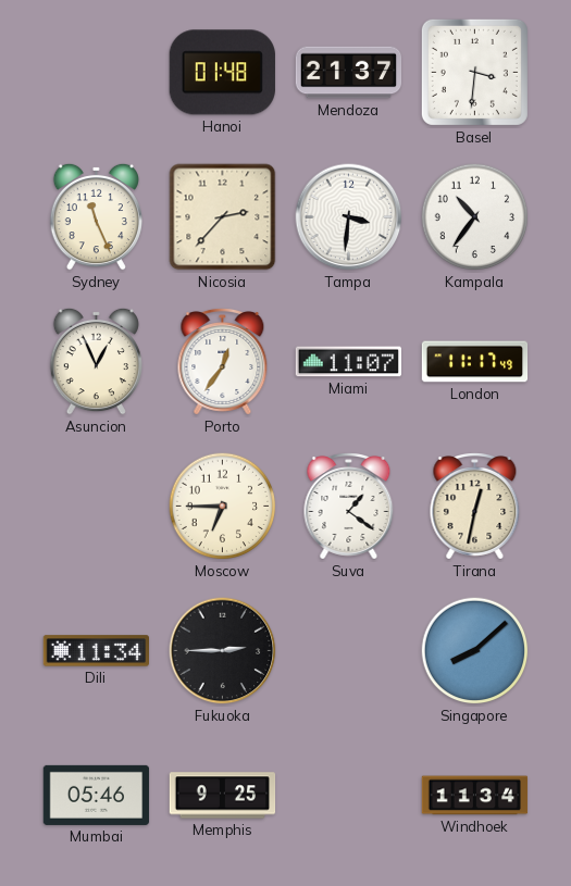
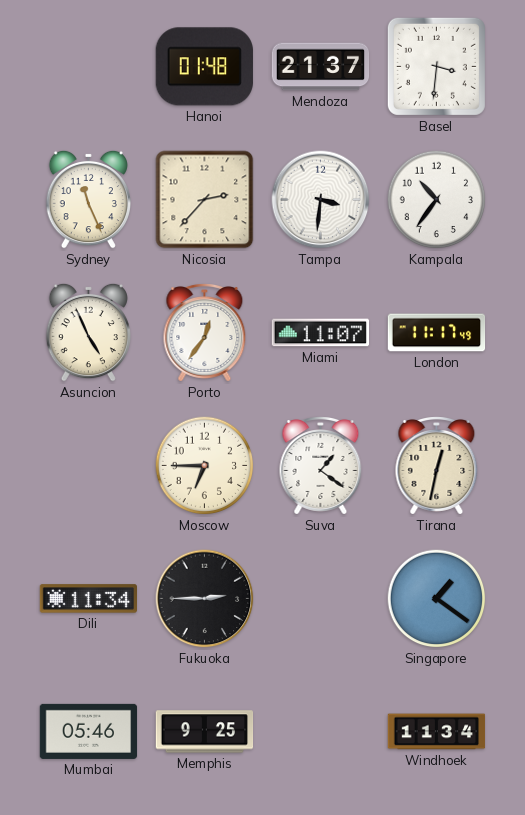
Asuncion: 12:56 -> 4:56
Singapore: 8:08 -> 1:21
